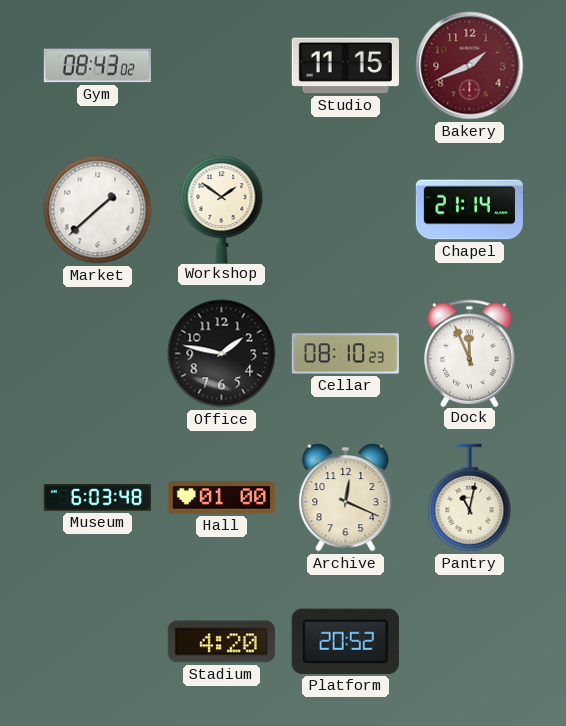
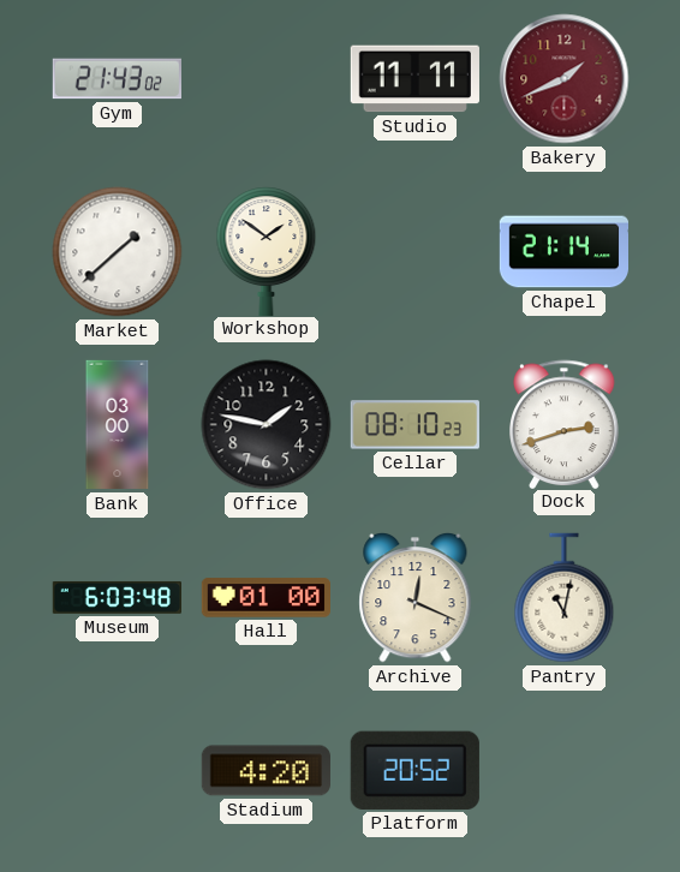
Gym: 08:43 -> 21:43
Studio: 11:15 -> 11:11
Bank: none -> 03:00
Dock: 11:56 -> 2:42
